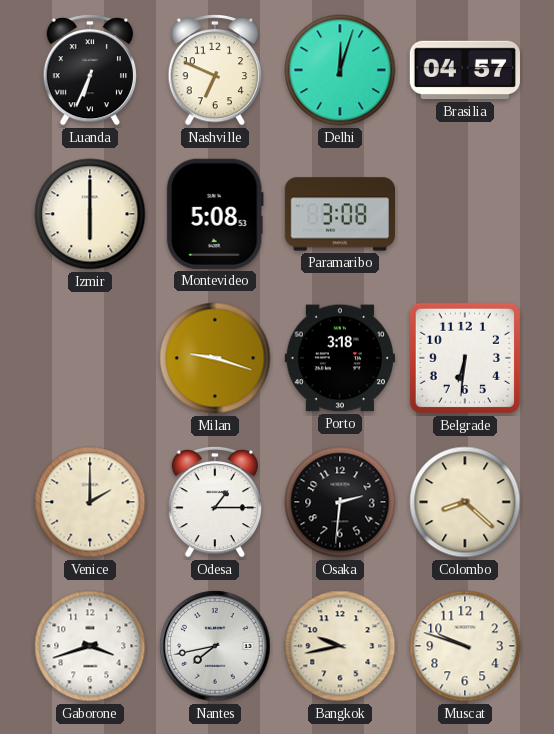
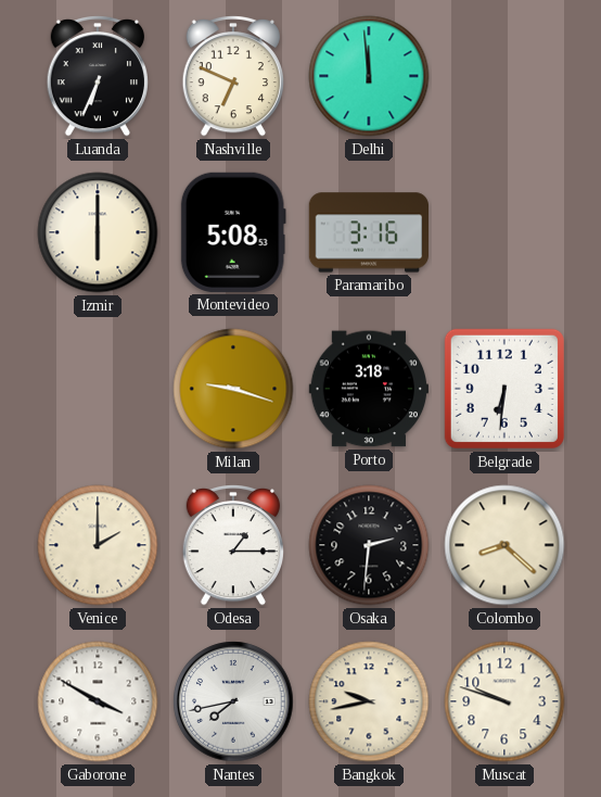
Delhi: 12:03 -> 11:59
Brasilia: 04:57 -> none
Paramaribo: 3:08 -> 3:16
Gaborone: 3:42 -> 3:50
